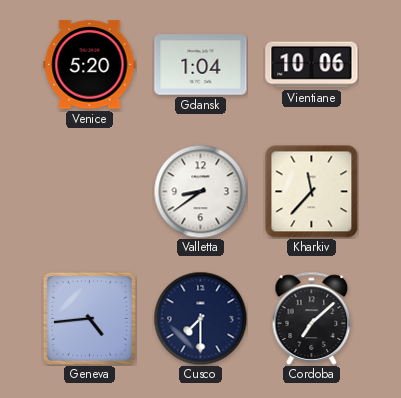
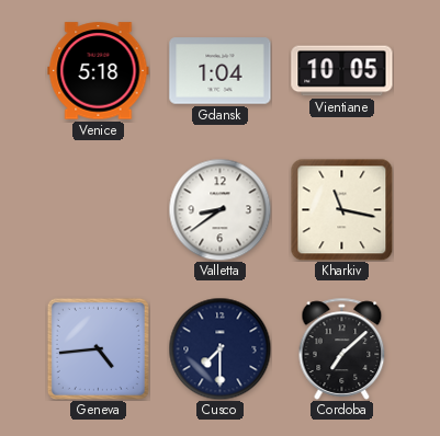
Venice: 5:20 -> 5:18
Vientiane: 10:06 -> 10:05
Kharkiv: 11:37 -> 11:17
